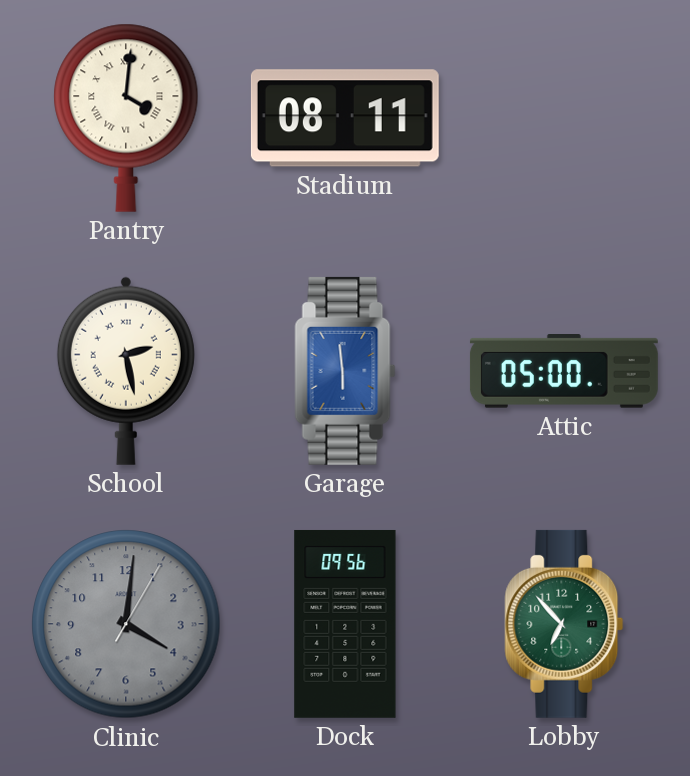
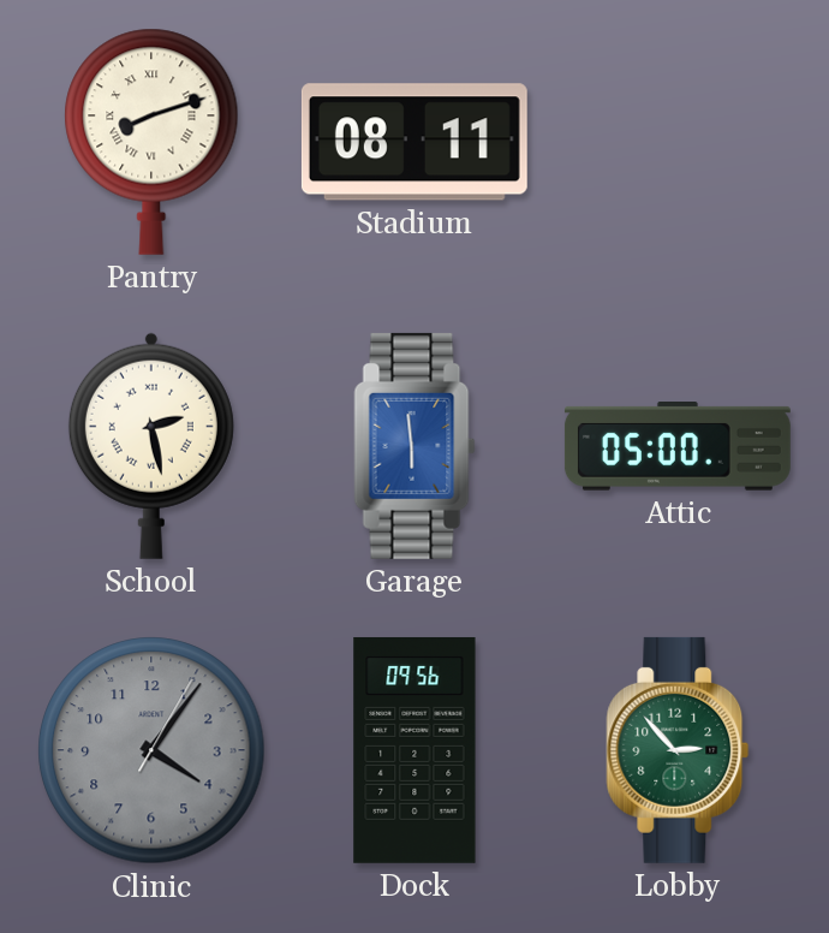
Pantry: 4:01 -> 8:12
Clinic: 4:01 -> 4:06
Lobby: 6:53 -> 2:53
